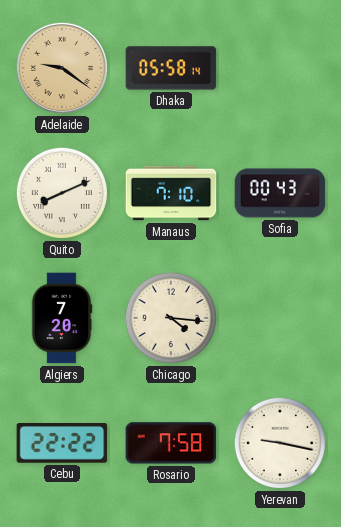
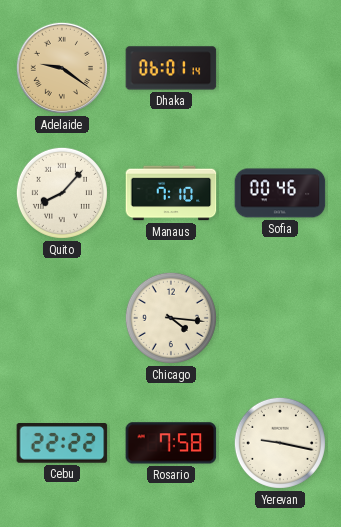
Dhaka: 05:58 -> 06:01
Quito: 8:11 -> 8:07
Sofia: 00:43 -> 00:46
Algiers: 7:20 -> none
